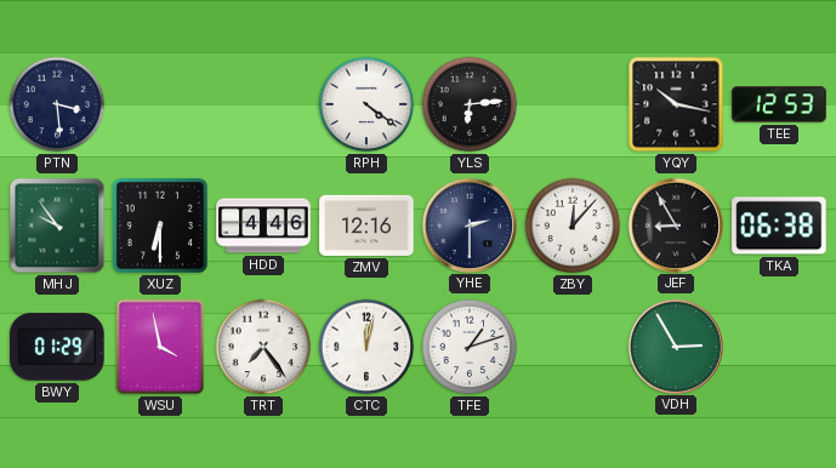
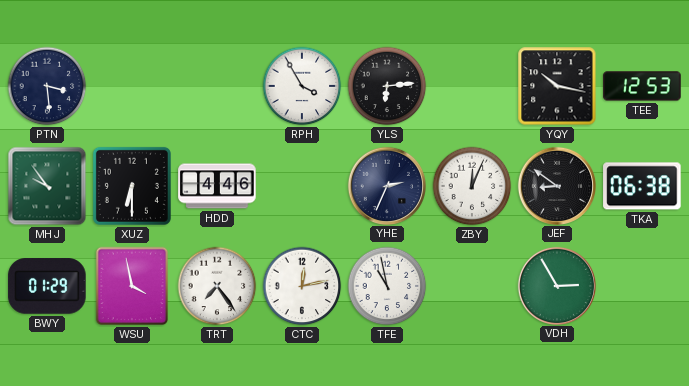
RPH: 4:21 -> 3:55
ZMV: 12:16 -> none
YHE: 2:30 -> 2:34
ZBY: 12:07 -> 12:04
JEF: 8:55 -> 8:51
CTC: 12:02 -> 12:13
TFE: 1:12 -> 10:58
